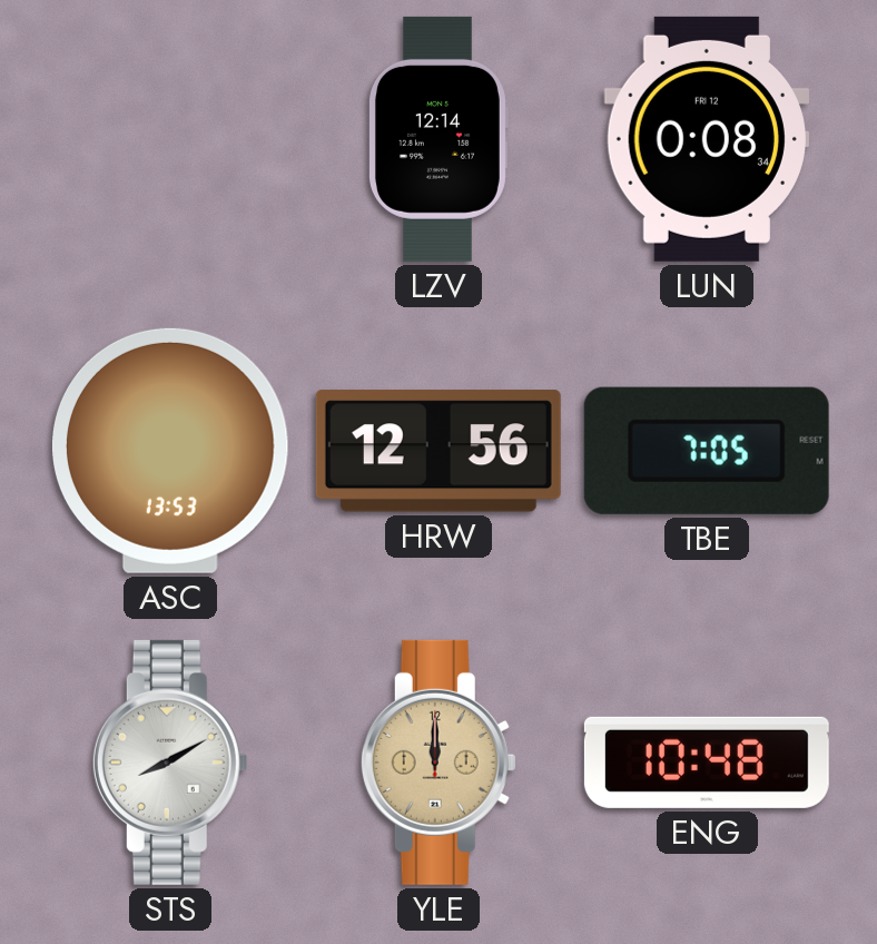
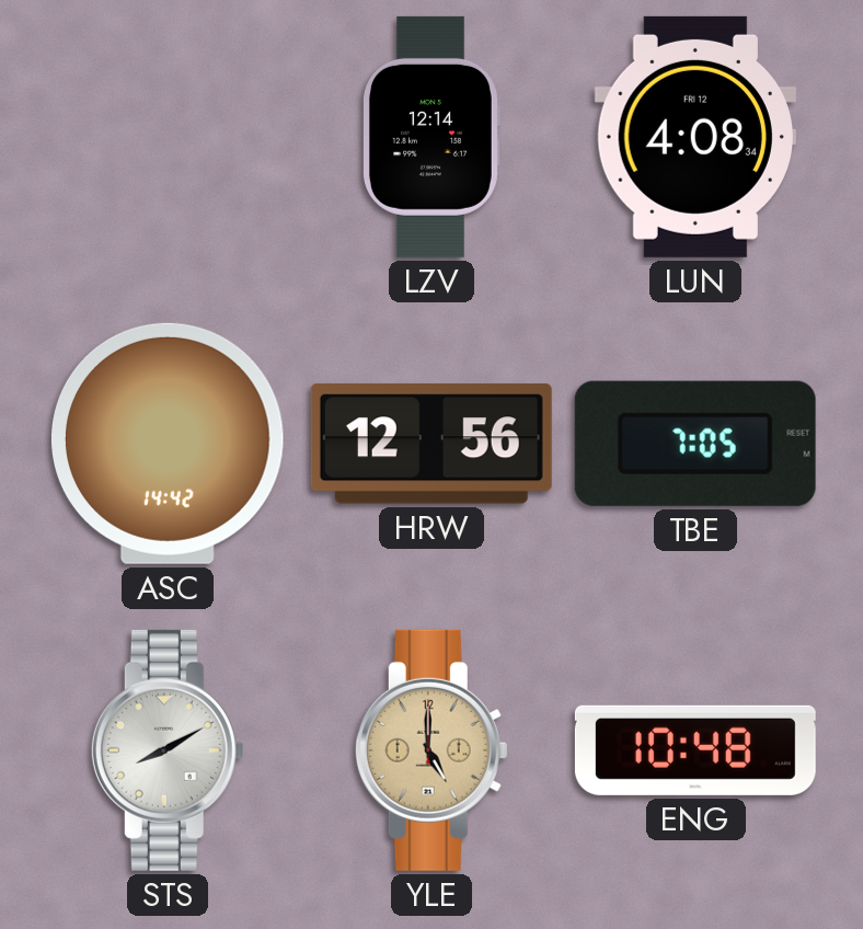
LUN: 0:08 -> 4:08
ASC: 13:53 -> 14:42
YLE: 12:00 -> 5:00
